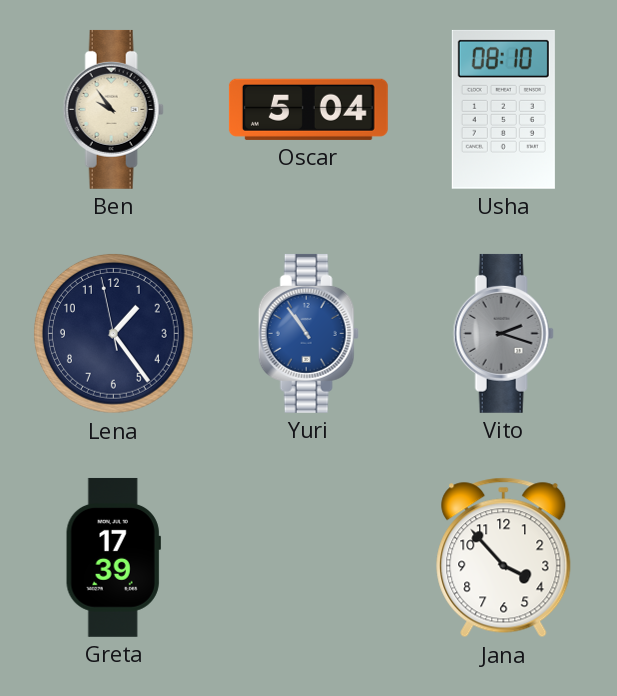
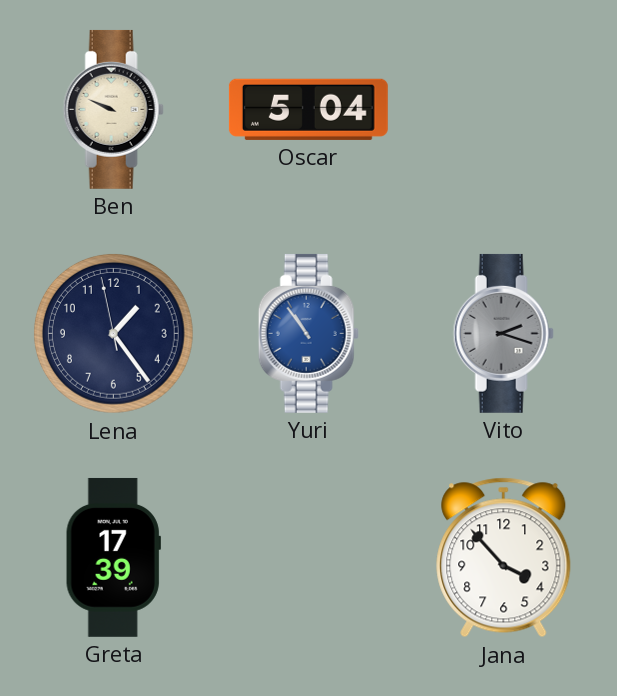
Ben: 9:54 -> 9:49
Usha: 08:10 -> none
